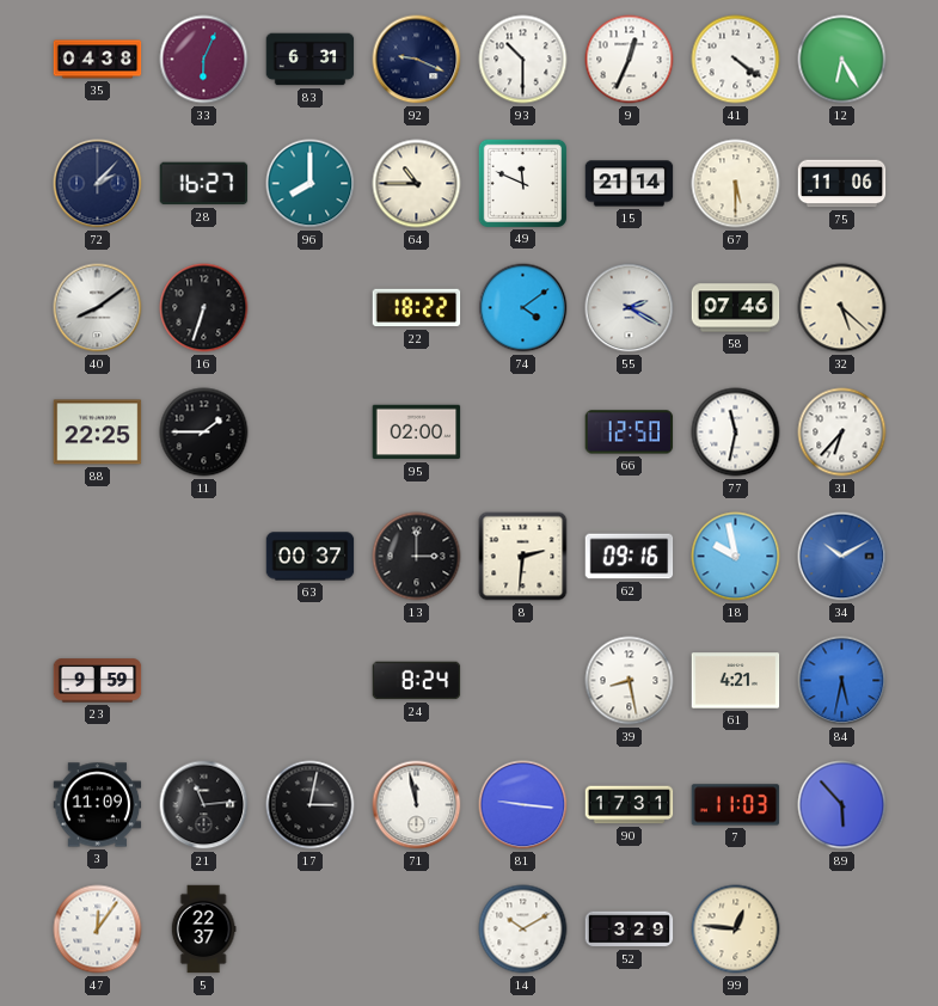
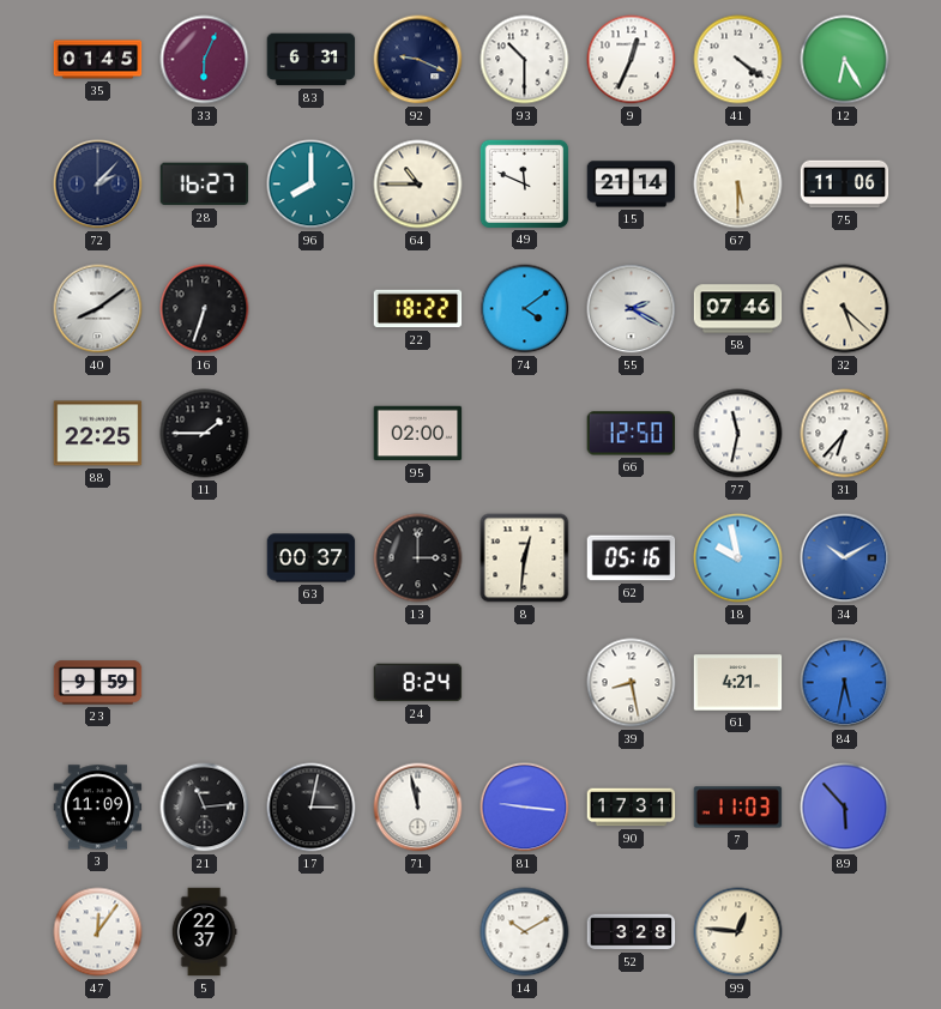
35: 04:38 -> 01:45
8: 2:31 -> 12:31
62: 09:16 -> 05:16
52: 3:29 -> 3:28
